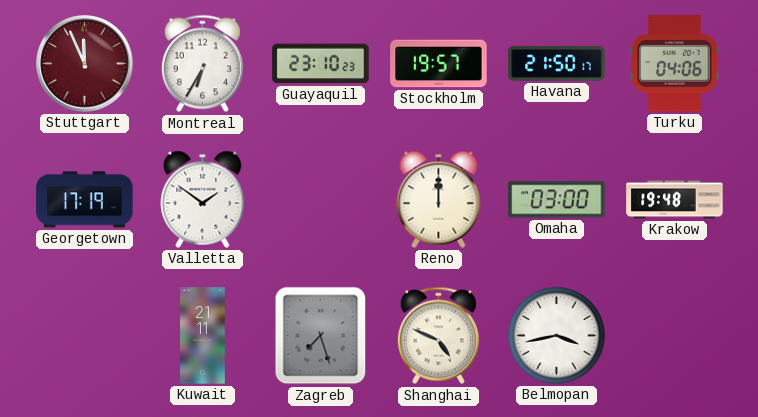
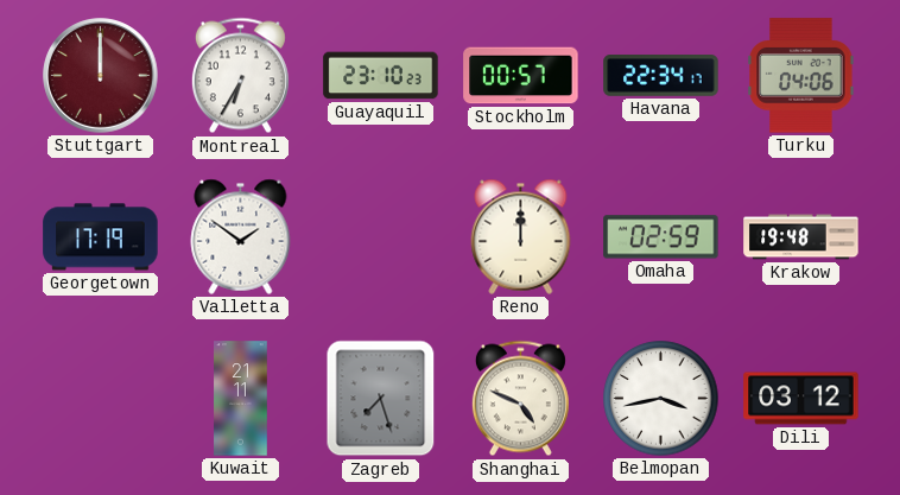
Stuttgart: 11:56 -> 12:00
Stockholm: 19:57 -> 00:57
Havana: 21:50 -> 22:34
Omaha: 03:00 -> 02:59
Dili: none -> 03:12
